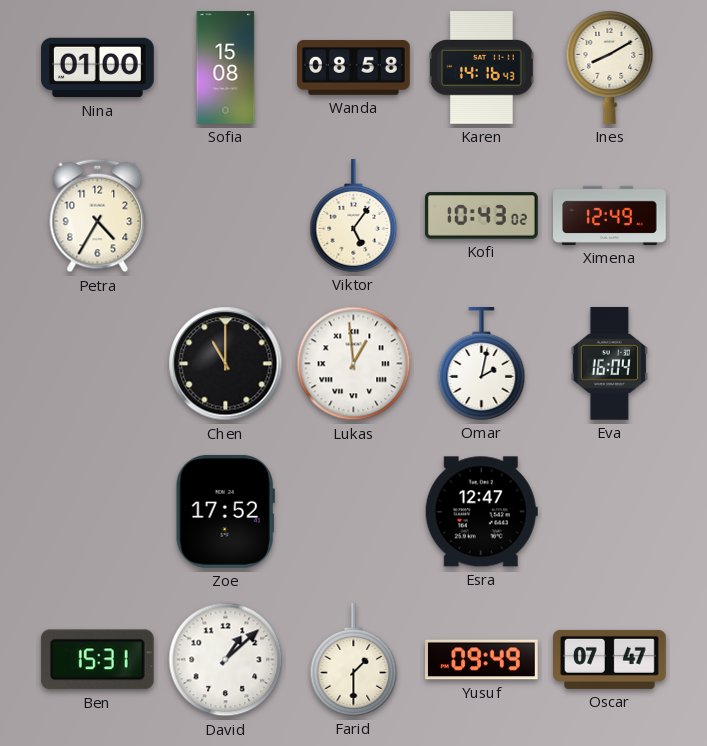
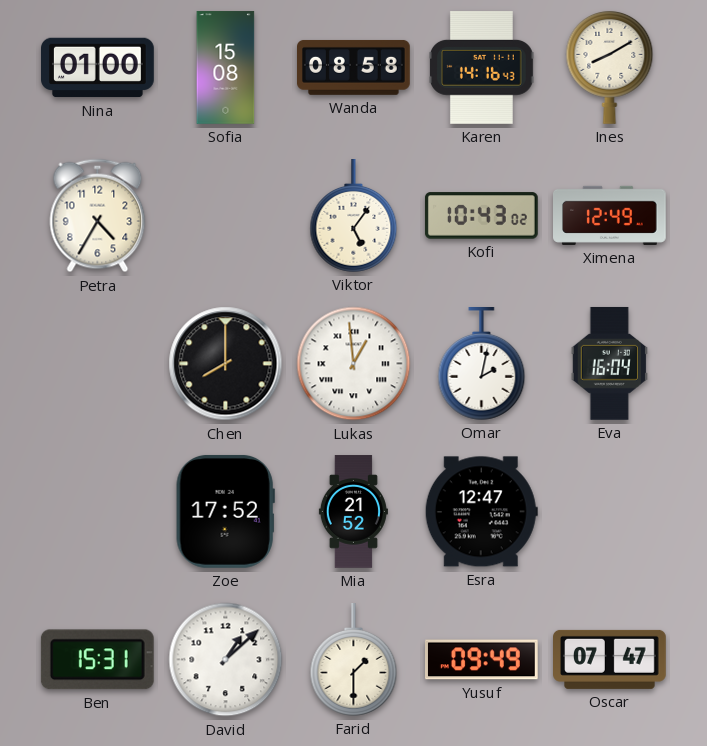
Chen: 11:00 -> 8:00
Mia: none -> 21:52
